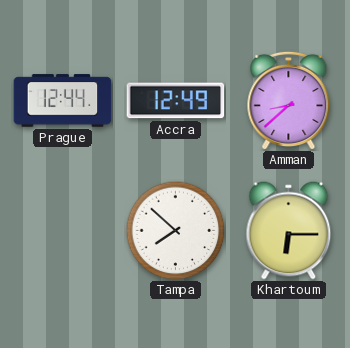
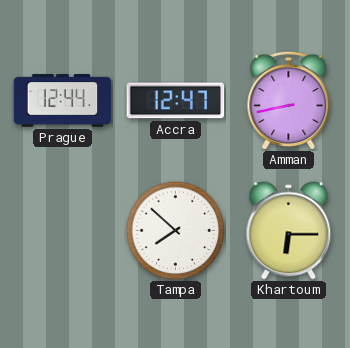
Accra: 12:49 -> 12:47
Amman: 8:38 -> 8:43
